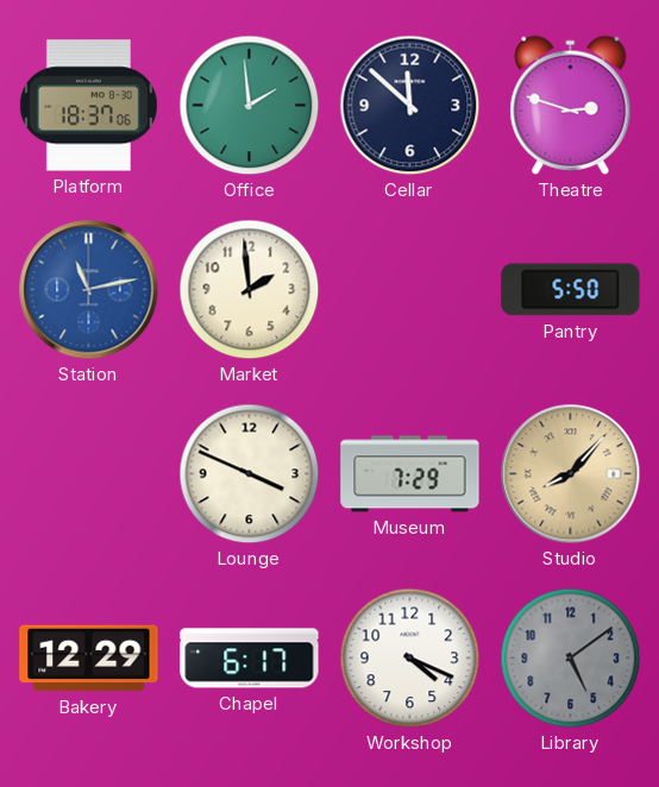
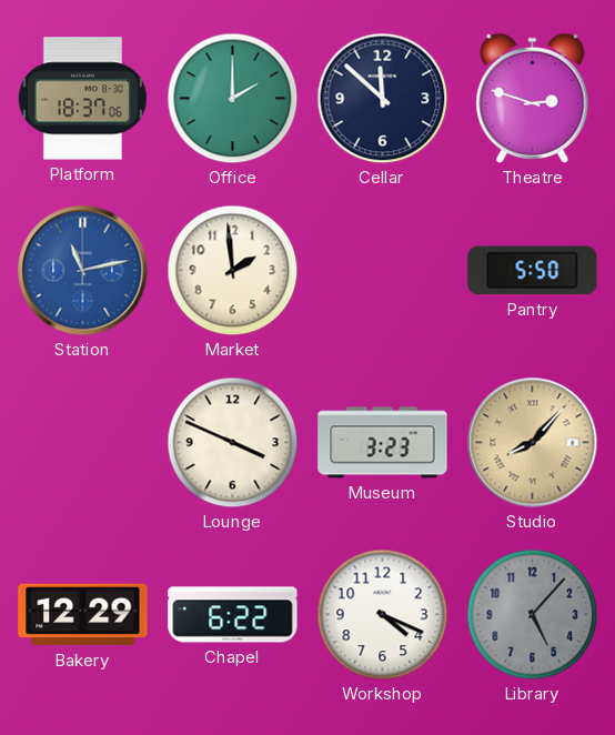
Office: 1:59 -> 2:00
Museum: 7:29 -> 3:23
Chapel: 6:17 -> 6:22
Library: 5:09 -> 5:07
